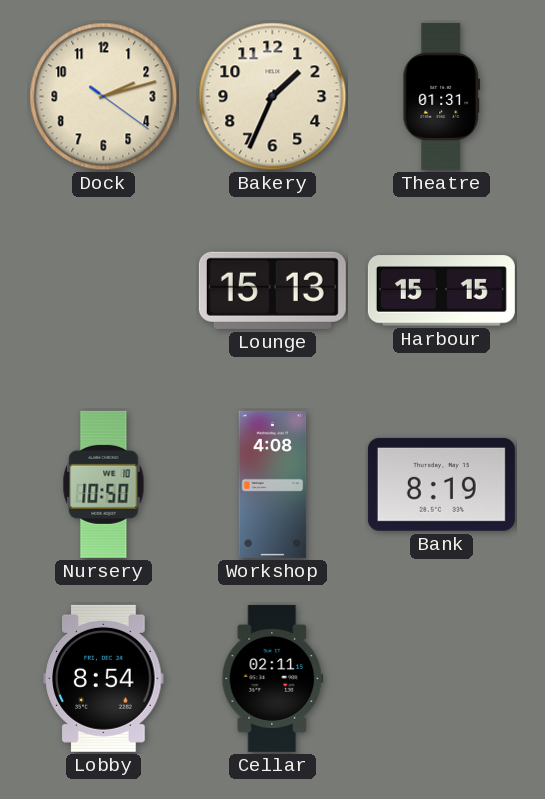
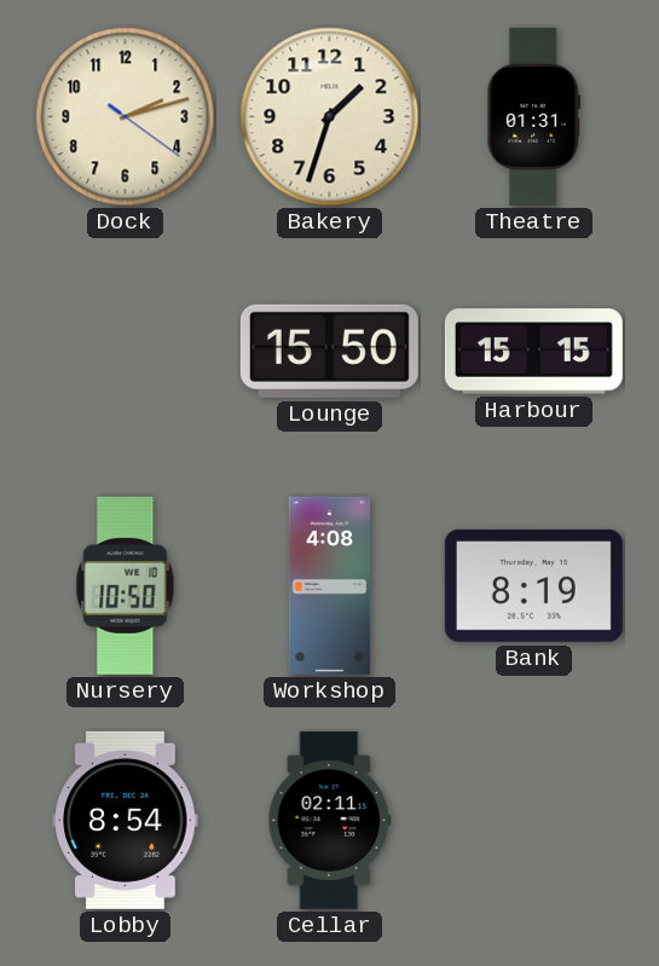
Bakery: 1:34 -> 1:33
Lounge: 15:13 -> 15:50
